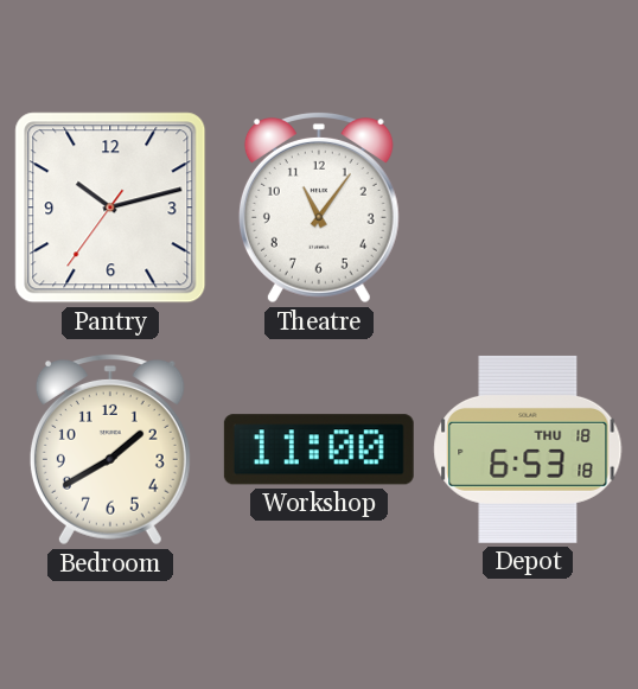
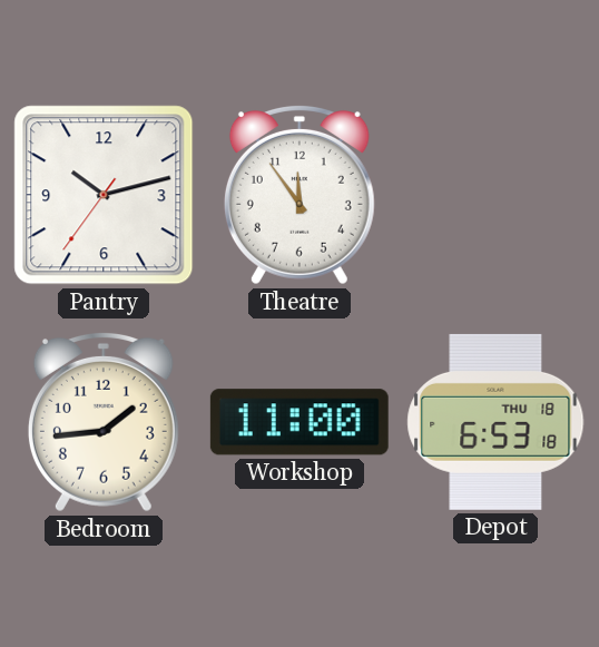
Theatre: 11:06 -> 11:54
Bedroom: 1:40 -> 1:44
